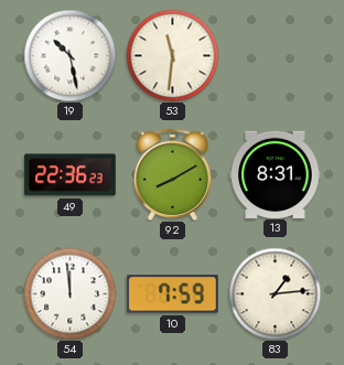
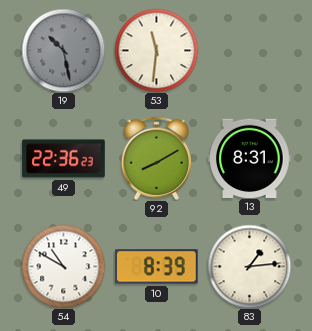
19 dial: white -> grey
54: 11:59 -> 10:50
10: 7:59 -> 8:39
